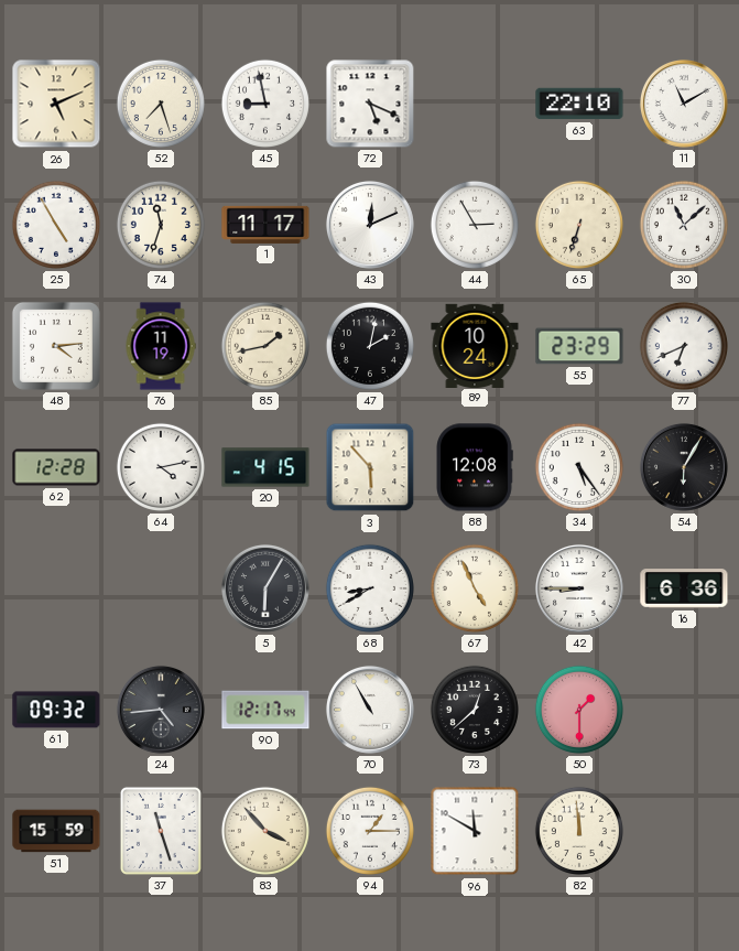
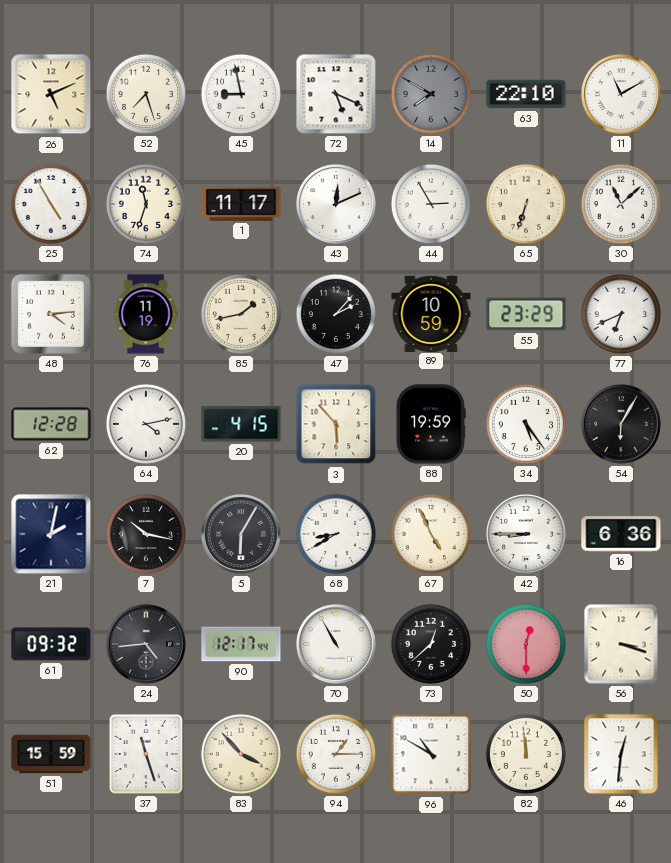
14: none -> 7:50
47: 2:02 -> 2:07
89: 10:24 -> 10:59
88: 12:08 -> 19:59
21: none -> 2:02
7: none -> 10:17
50: 1:30 -> 12:30
56: none -> 3:18
96: 11:50 -> 10:50
46: none -> 12:31
